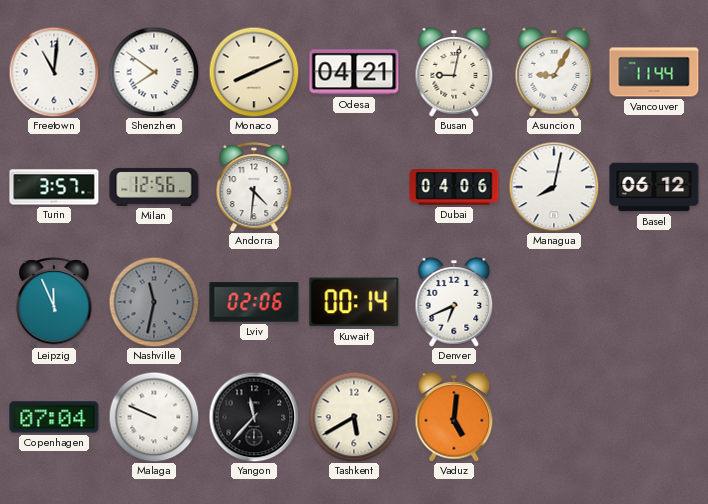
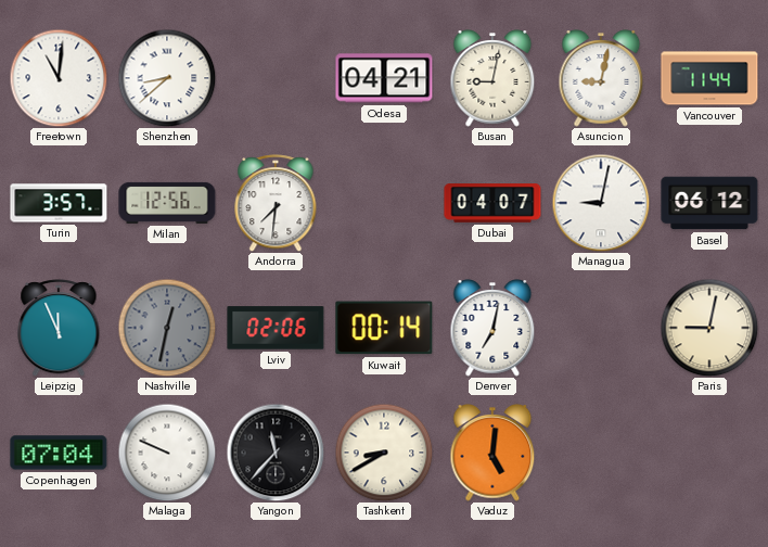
Shenzhen: 7:51 -> 8:38
Monaco: 8:11 -> none
Asuncion: 9:05 -> 9:02
Andorra: 4:31 -> 7:31
Dubai: 04:06 -> 04:07
Managua: 8:02 -> 9:02
Nashville: 11:32 -> 12:32
Denver: 6:41 -> 7:02
Paris: none -> 9:02
Tashkent: 5:40 -> 8:40
